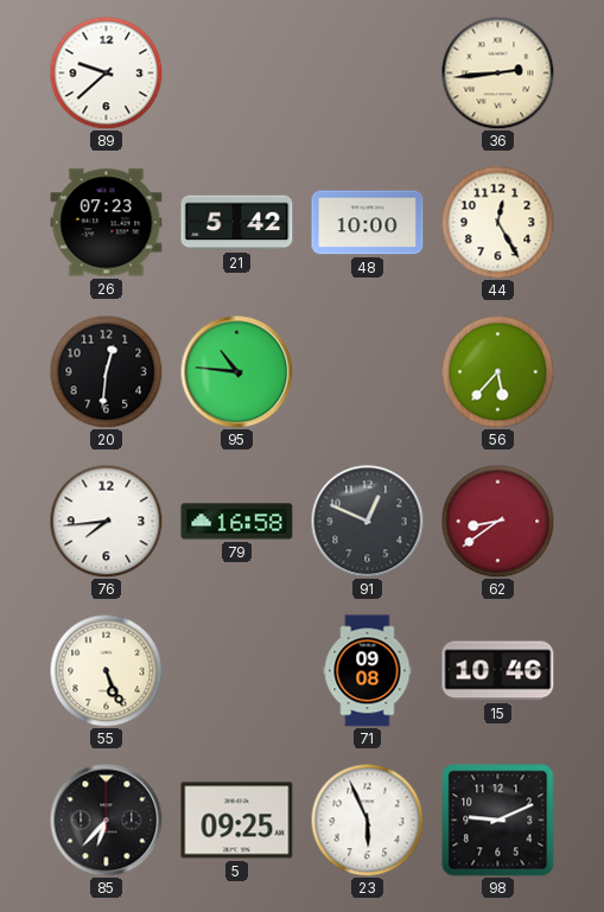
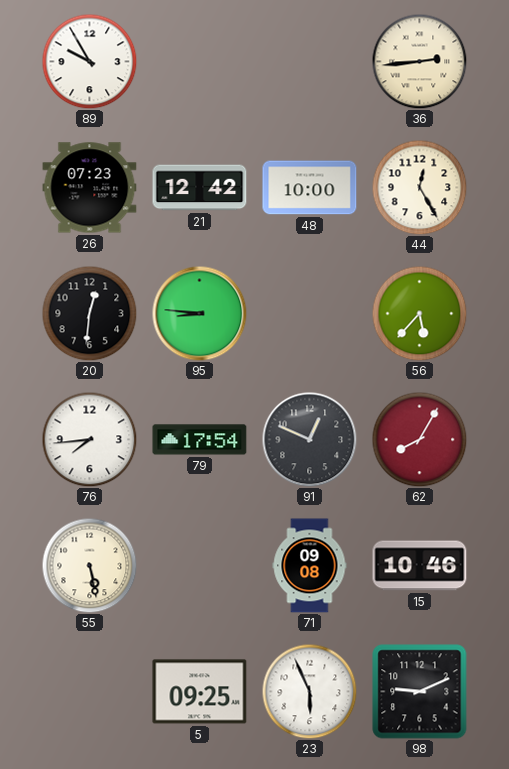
89: 9:38 -> 9:55
21: 5:42 -> 12:42
95: 10:46 -> 8:46
79: 16:58 -> 17:54
62: 8:39 -> 8:05
55: 5:26 -> 5:28
85: 6:37 -> none
